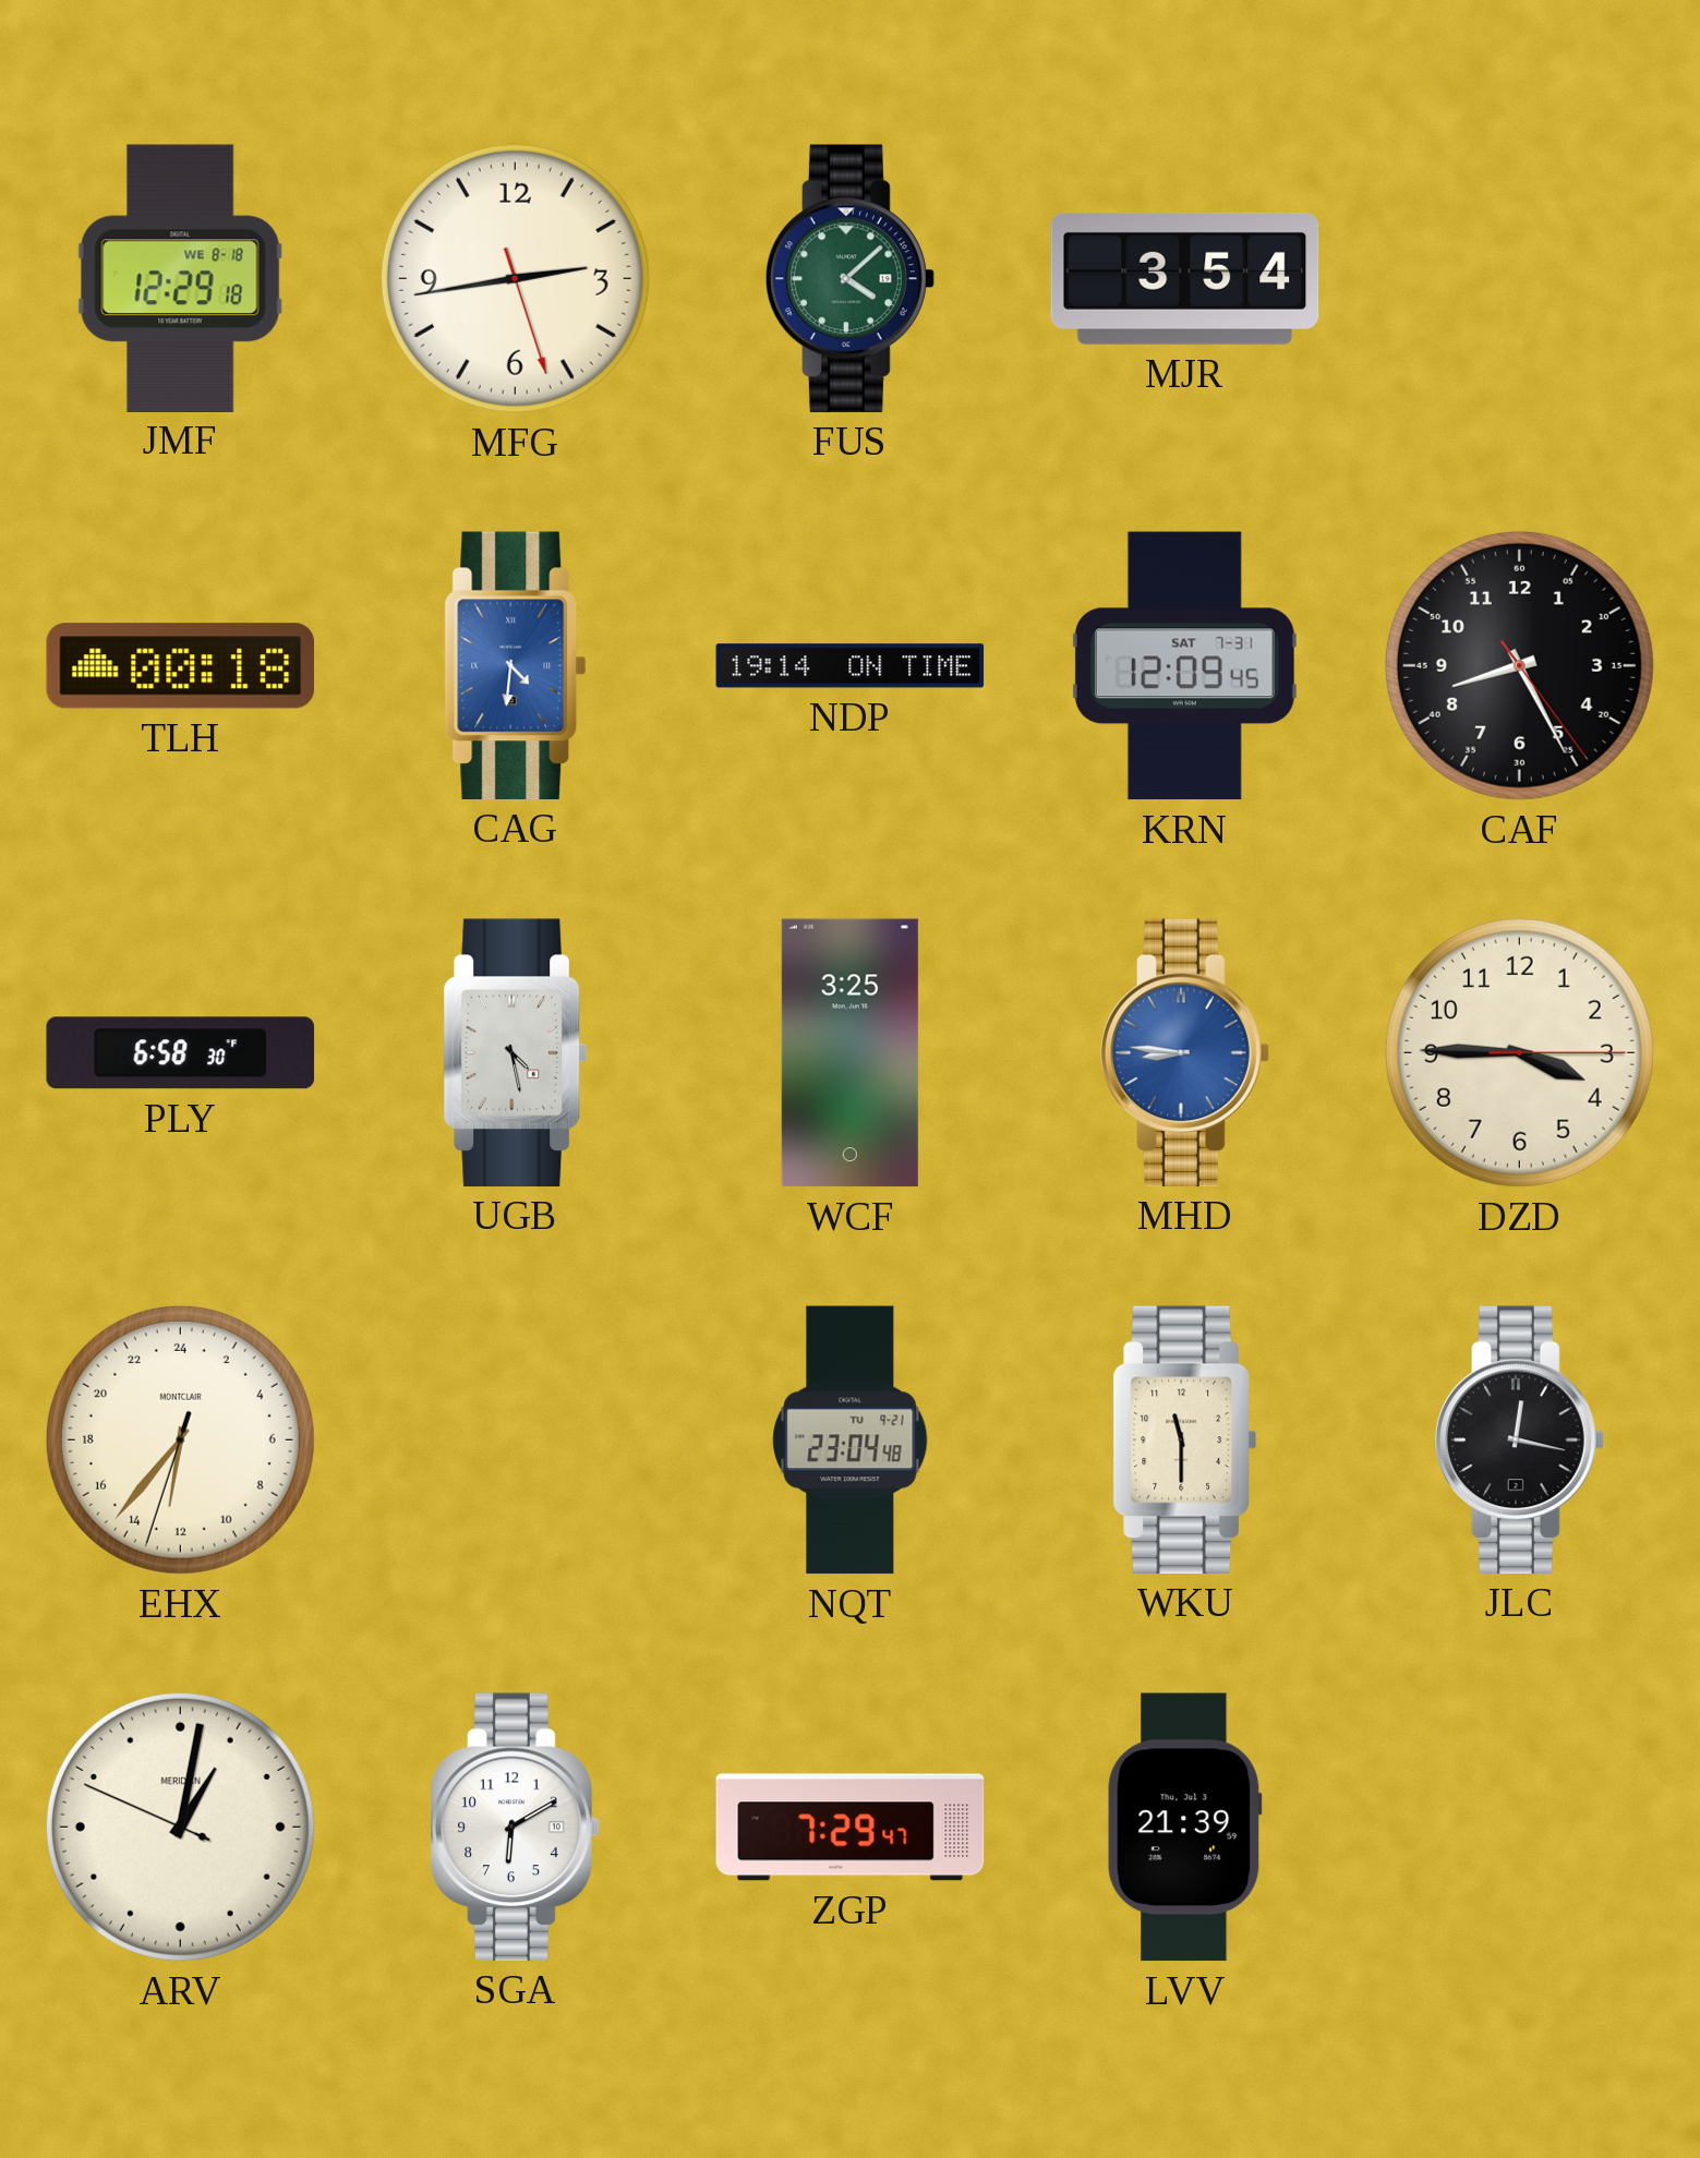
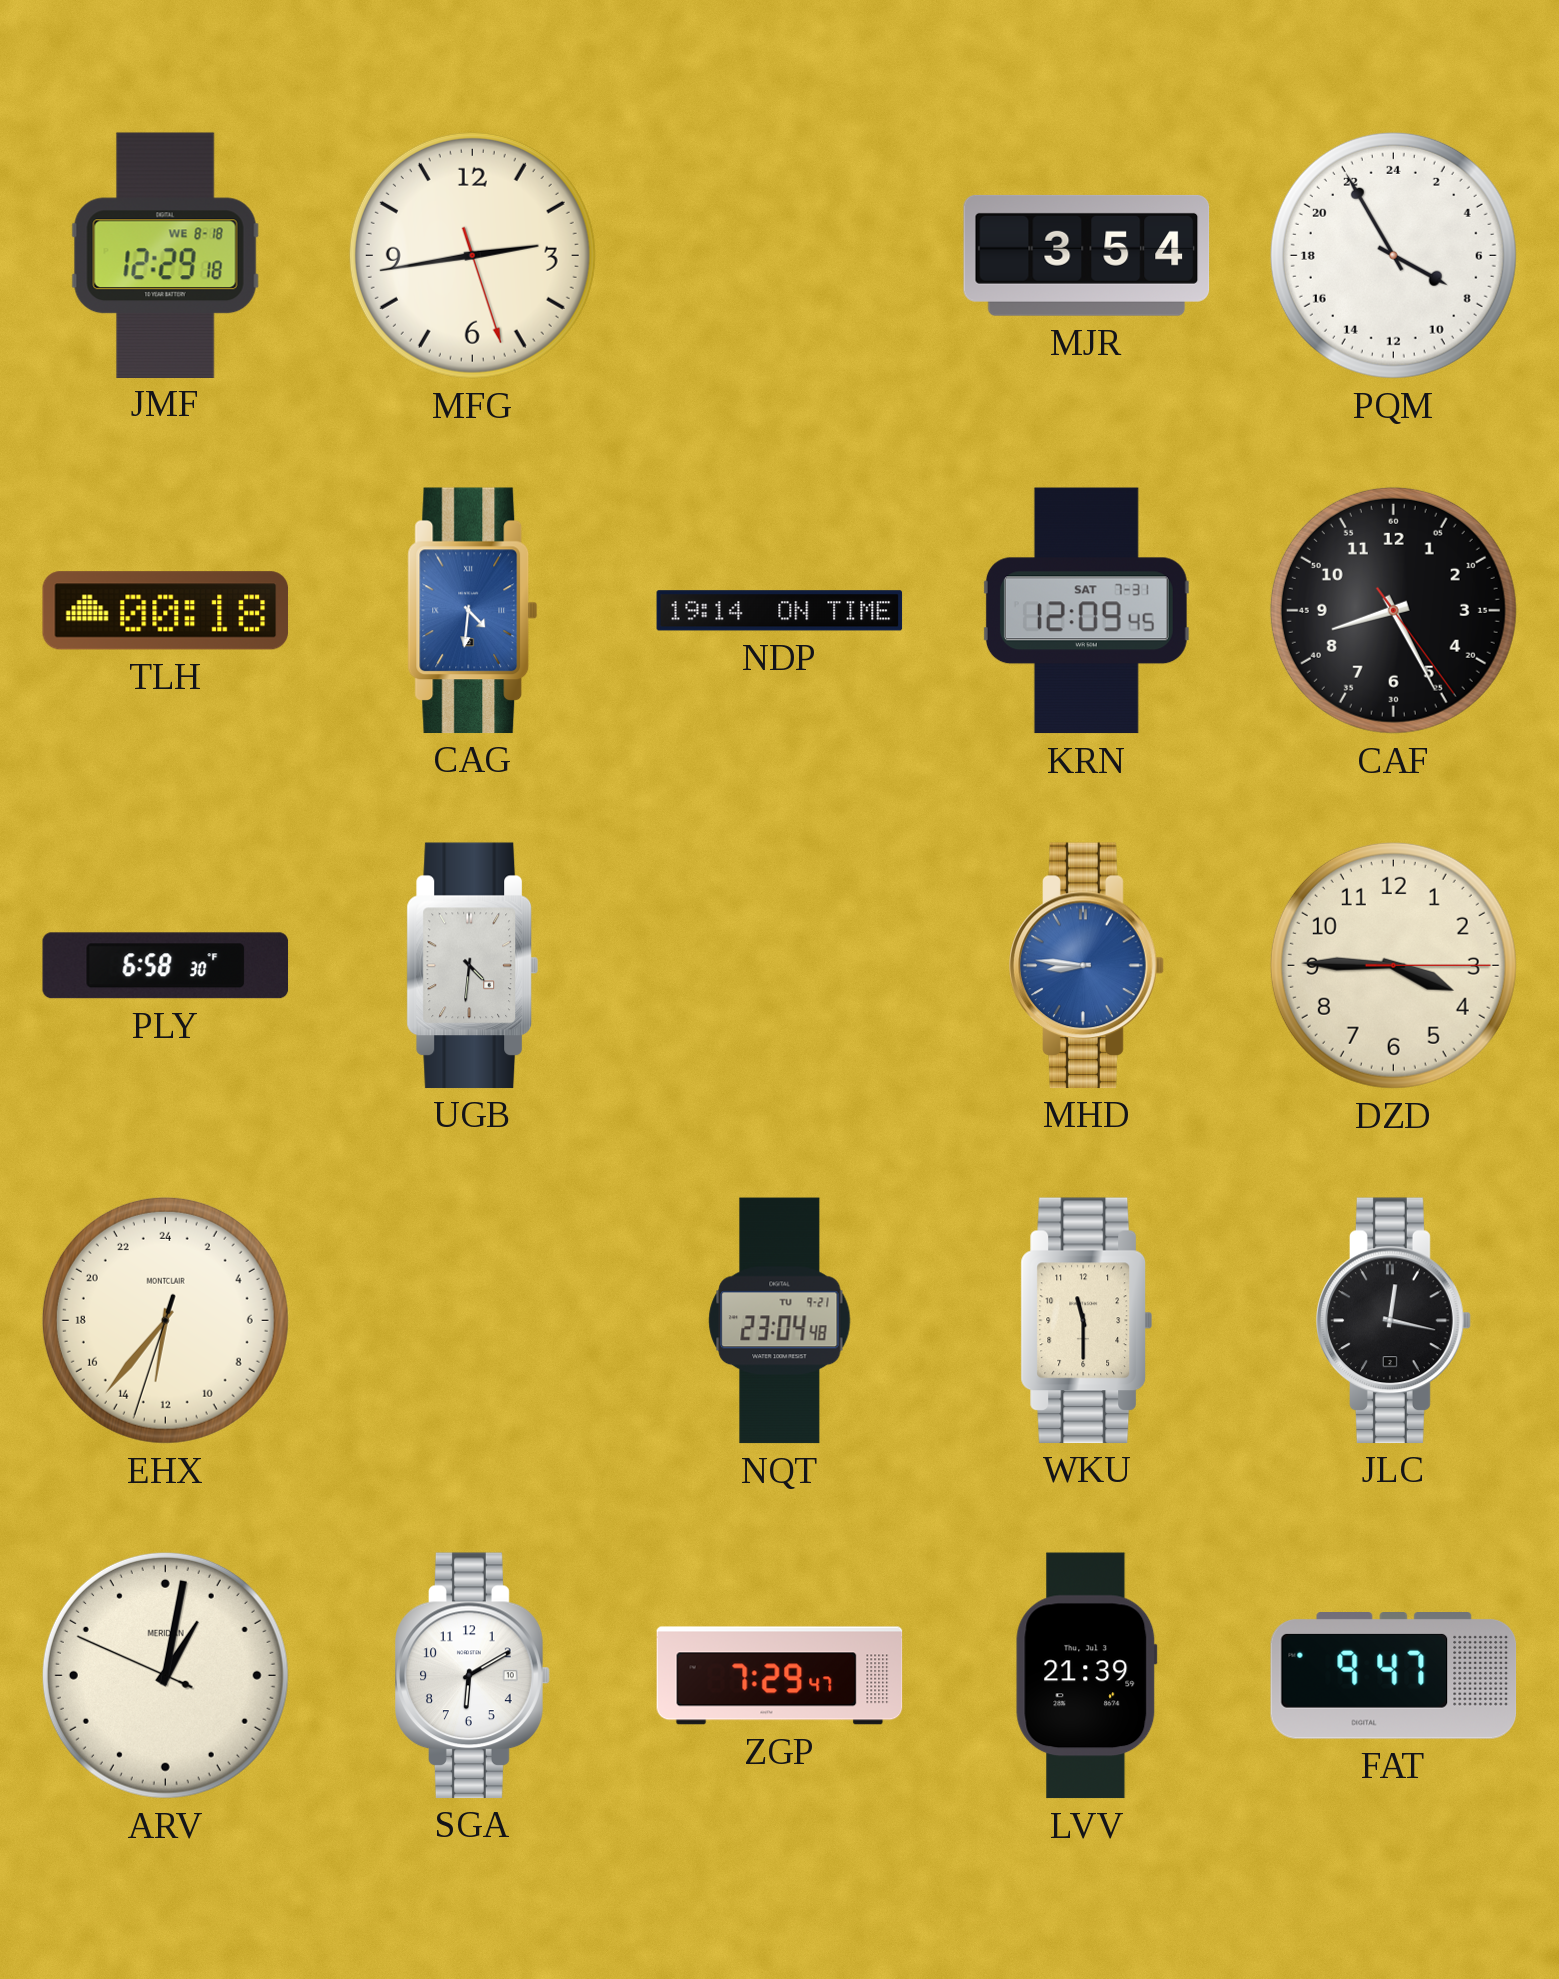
FUS: 4:08 -> none
PQM: none -> 7:55
UGB: 4:28 -> 4:31
WCF: 3:25 -> none
FAT: none -> 9:47
